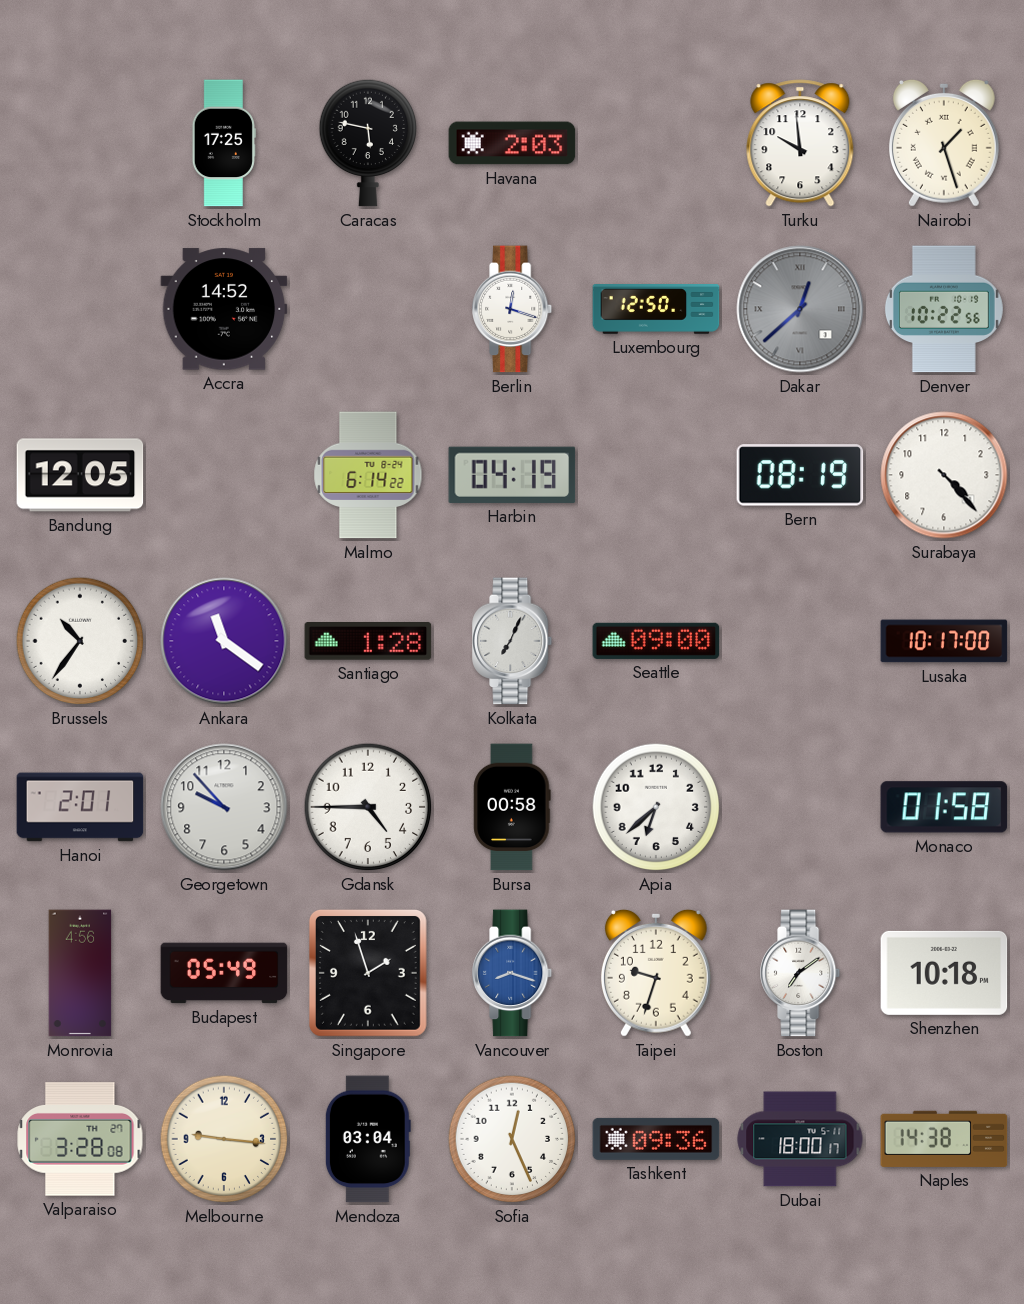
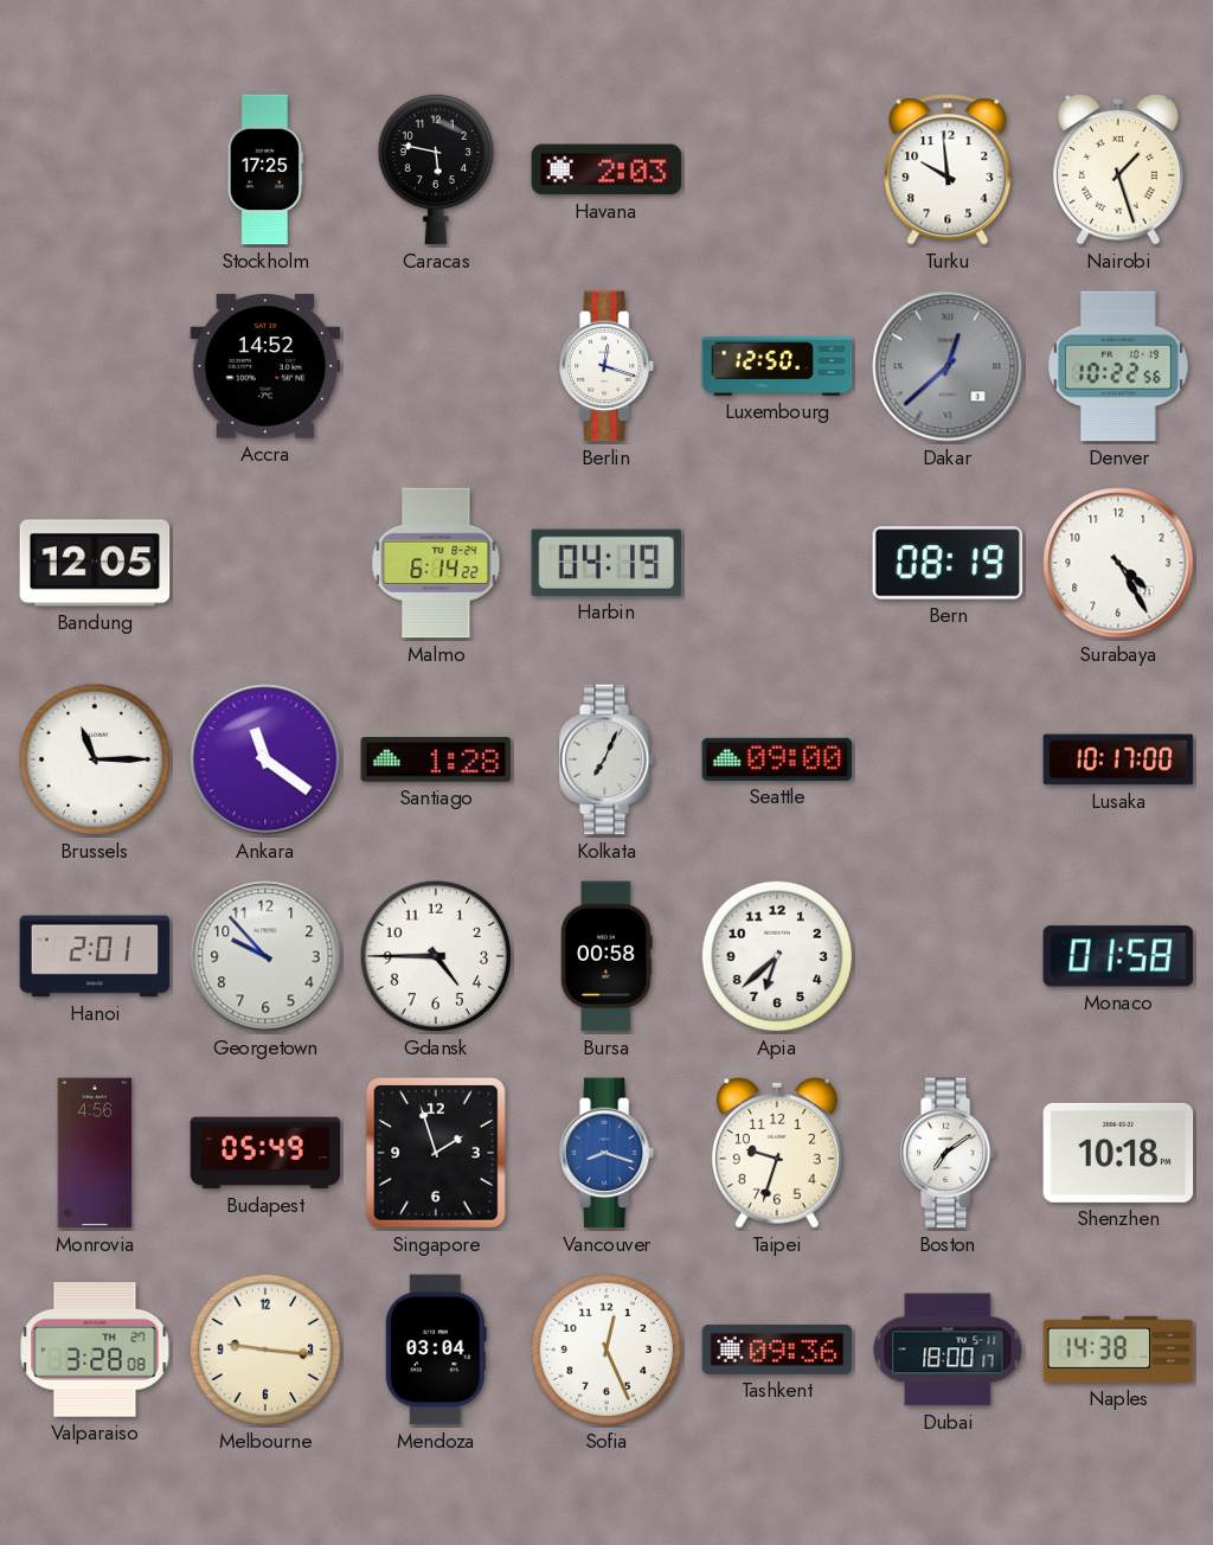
Surabaya: 4:23 -> 4:25
Brussels: 10:36 -> 11:15
